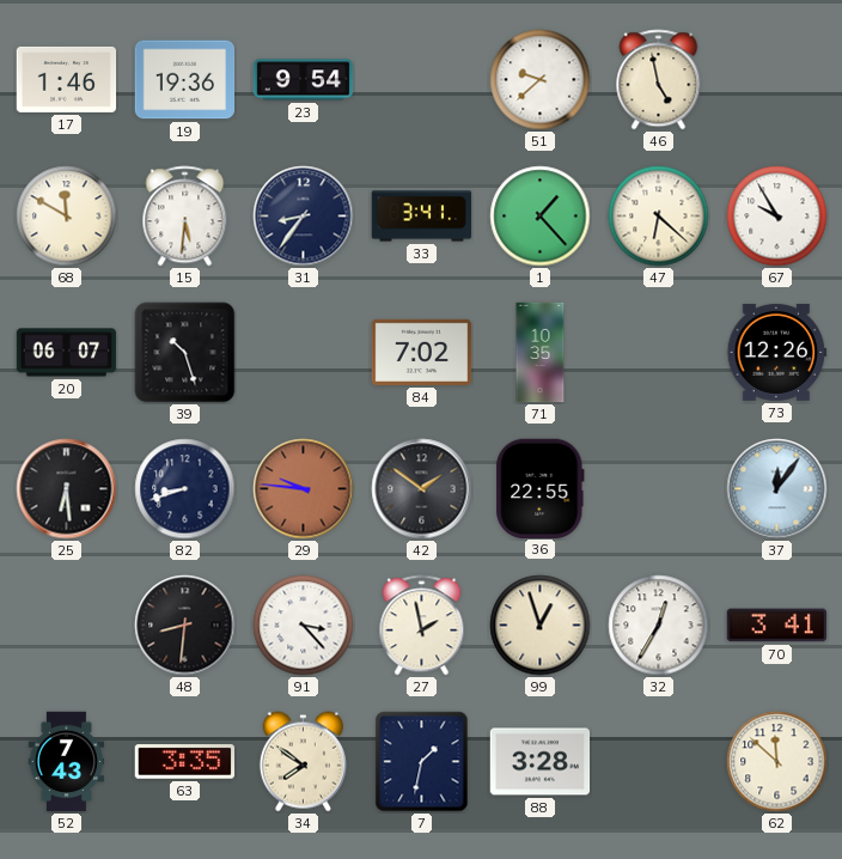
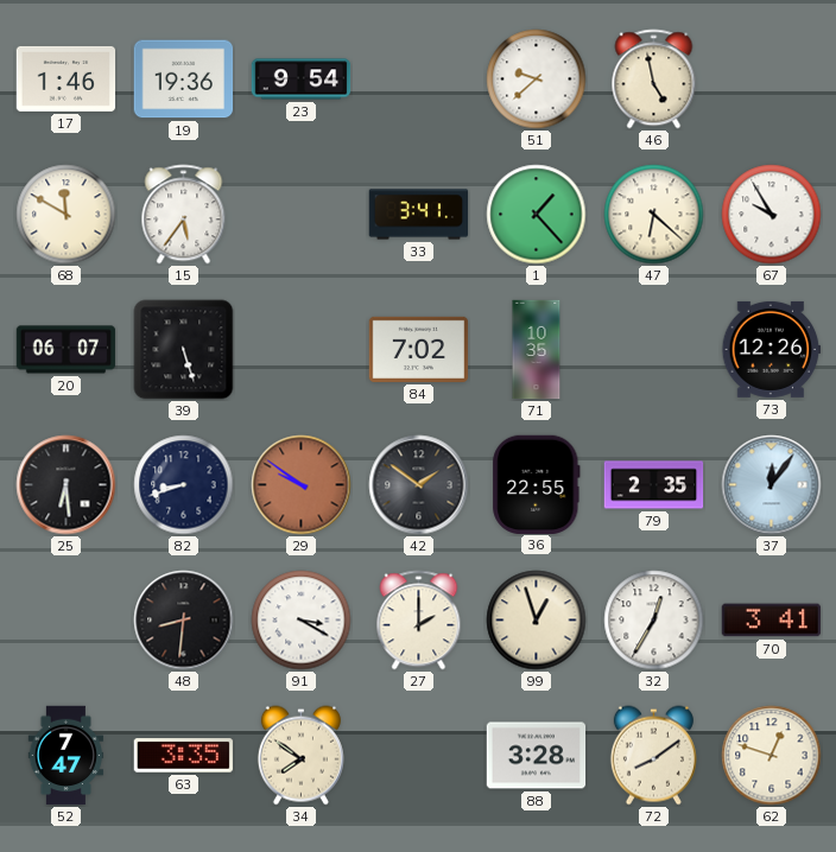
15: 5:31 -> 5:36
31: 8:36 -> none
39: 10:27 -> 5:27
29: 9:46 -> 9:51
79: none -> 2:35
91: 3:23 -> 3:20
27: 1:58 -> 2:00
52: 7:43 -> 7:47
7: 1:32 -> none
72: none -> 8:09
62: 11:52 -> 12:48
